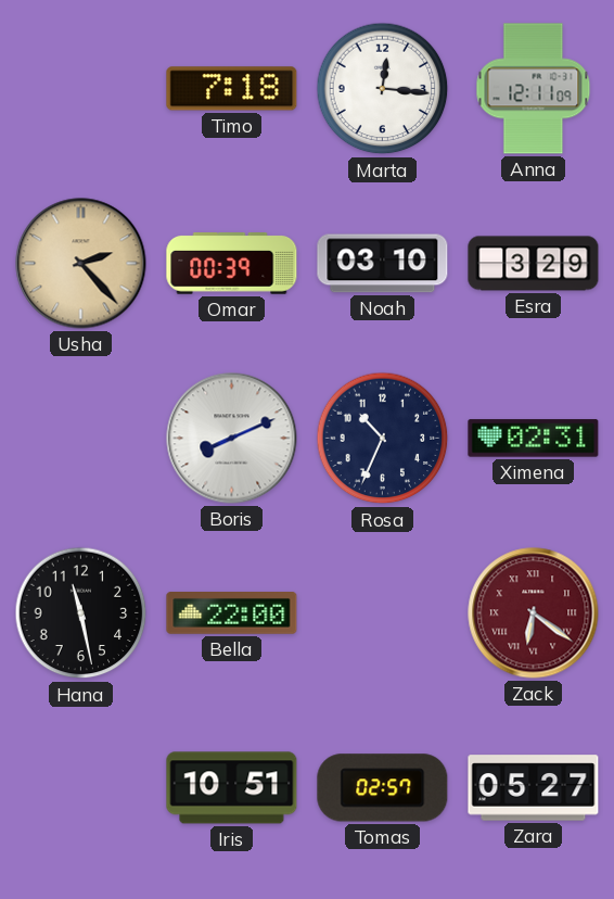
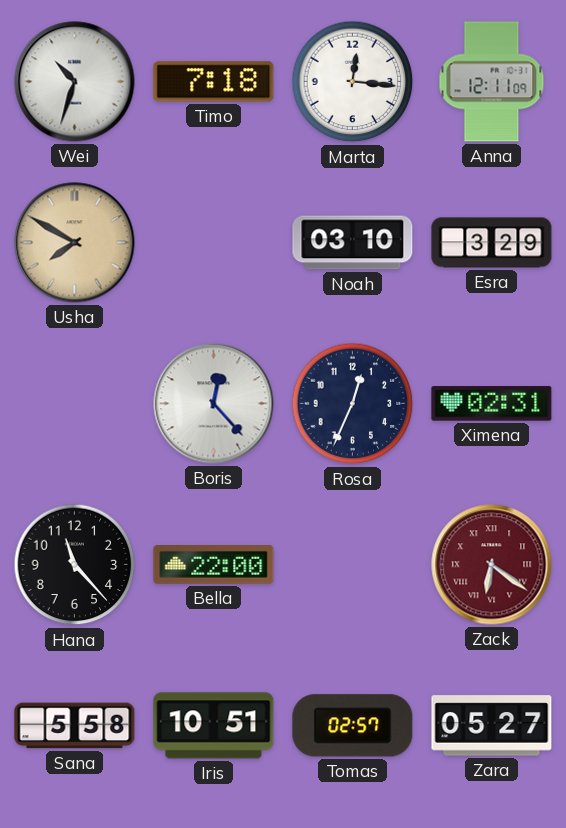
Wei: none -> 10:33
Usha: 2:23 -> 7:50
Omar: 00:39 -> none
Boris: 8:11 -> 12:23
Rosa: 10:34 -> 12:34
Hana: 11:28 -> 11:23
Sana: none -> 5:58
